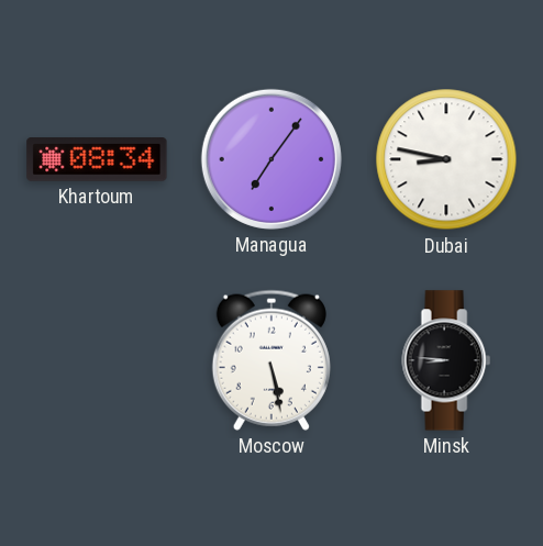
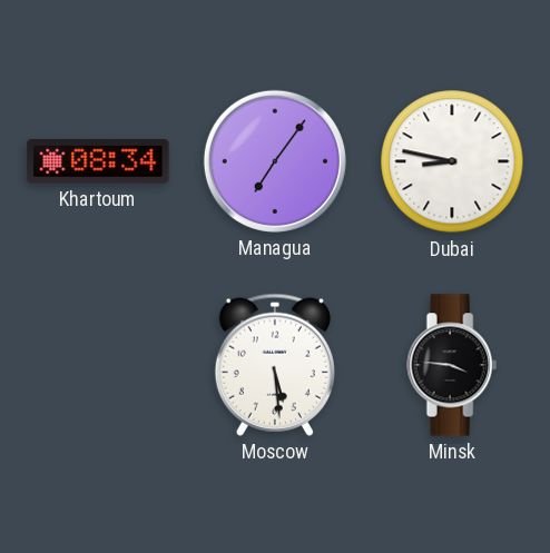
Moscow: 5:28 -> 5:29
Minsk: 8:46 -> 3:46
